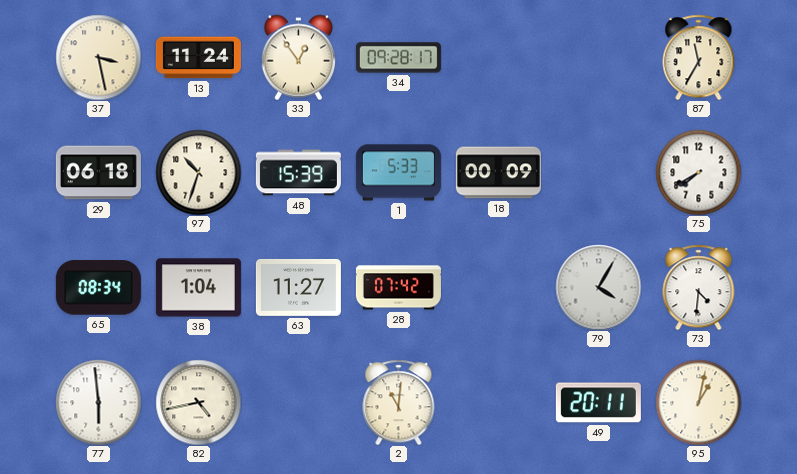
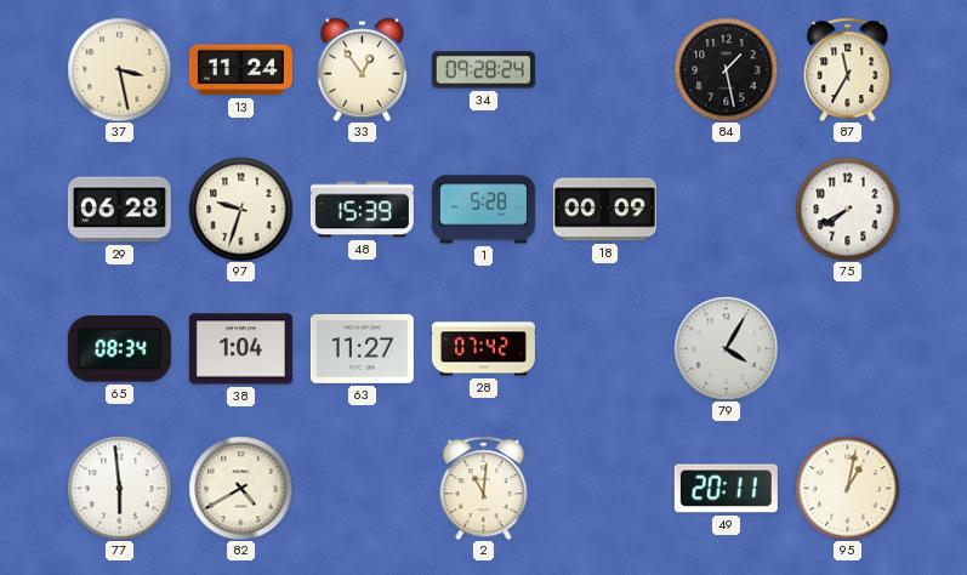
34: 09:28:17 -> 09:28:24
84: none -> 1:28
29: 06:18 -> 06:28
97: 10:33 -> 9:33
1: 5:33 -> 5:28
73: 4:31 -> none
82: 4:43 -> 4:40
